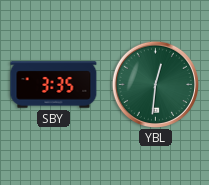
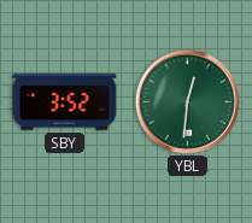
SBY: 3:35 -> 3:52
